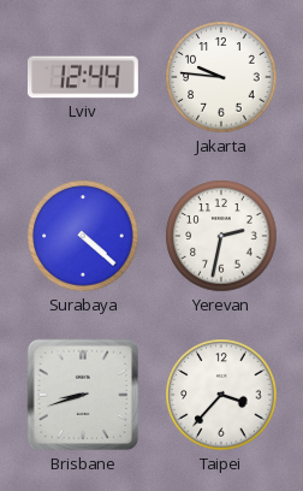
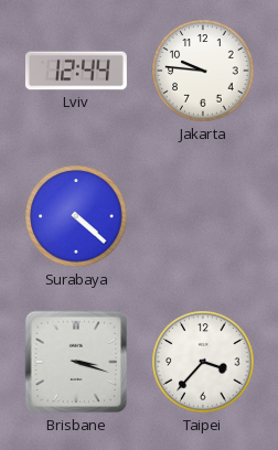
Yerevan: 2:32 -> none
Brisbane: 8:42 -> 3:18
